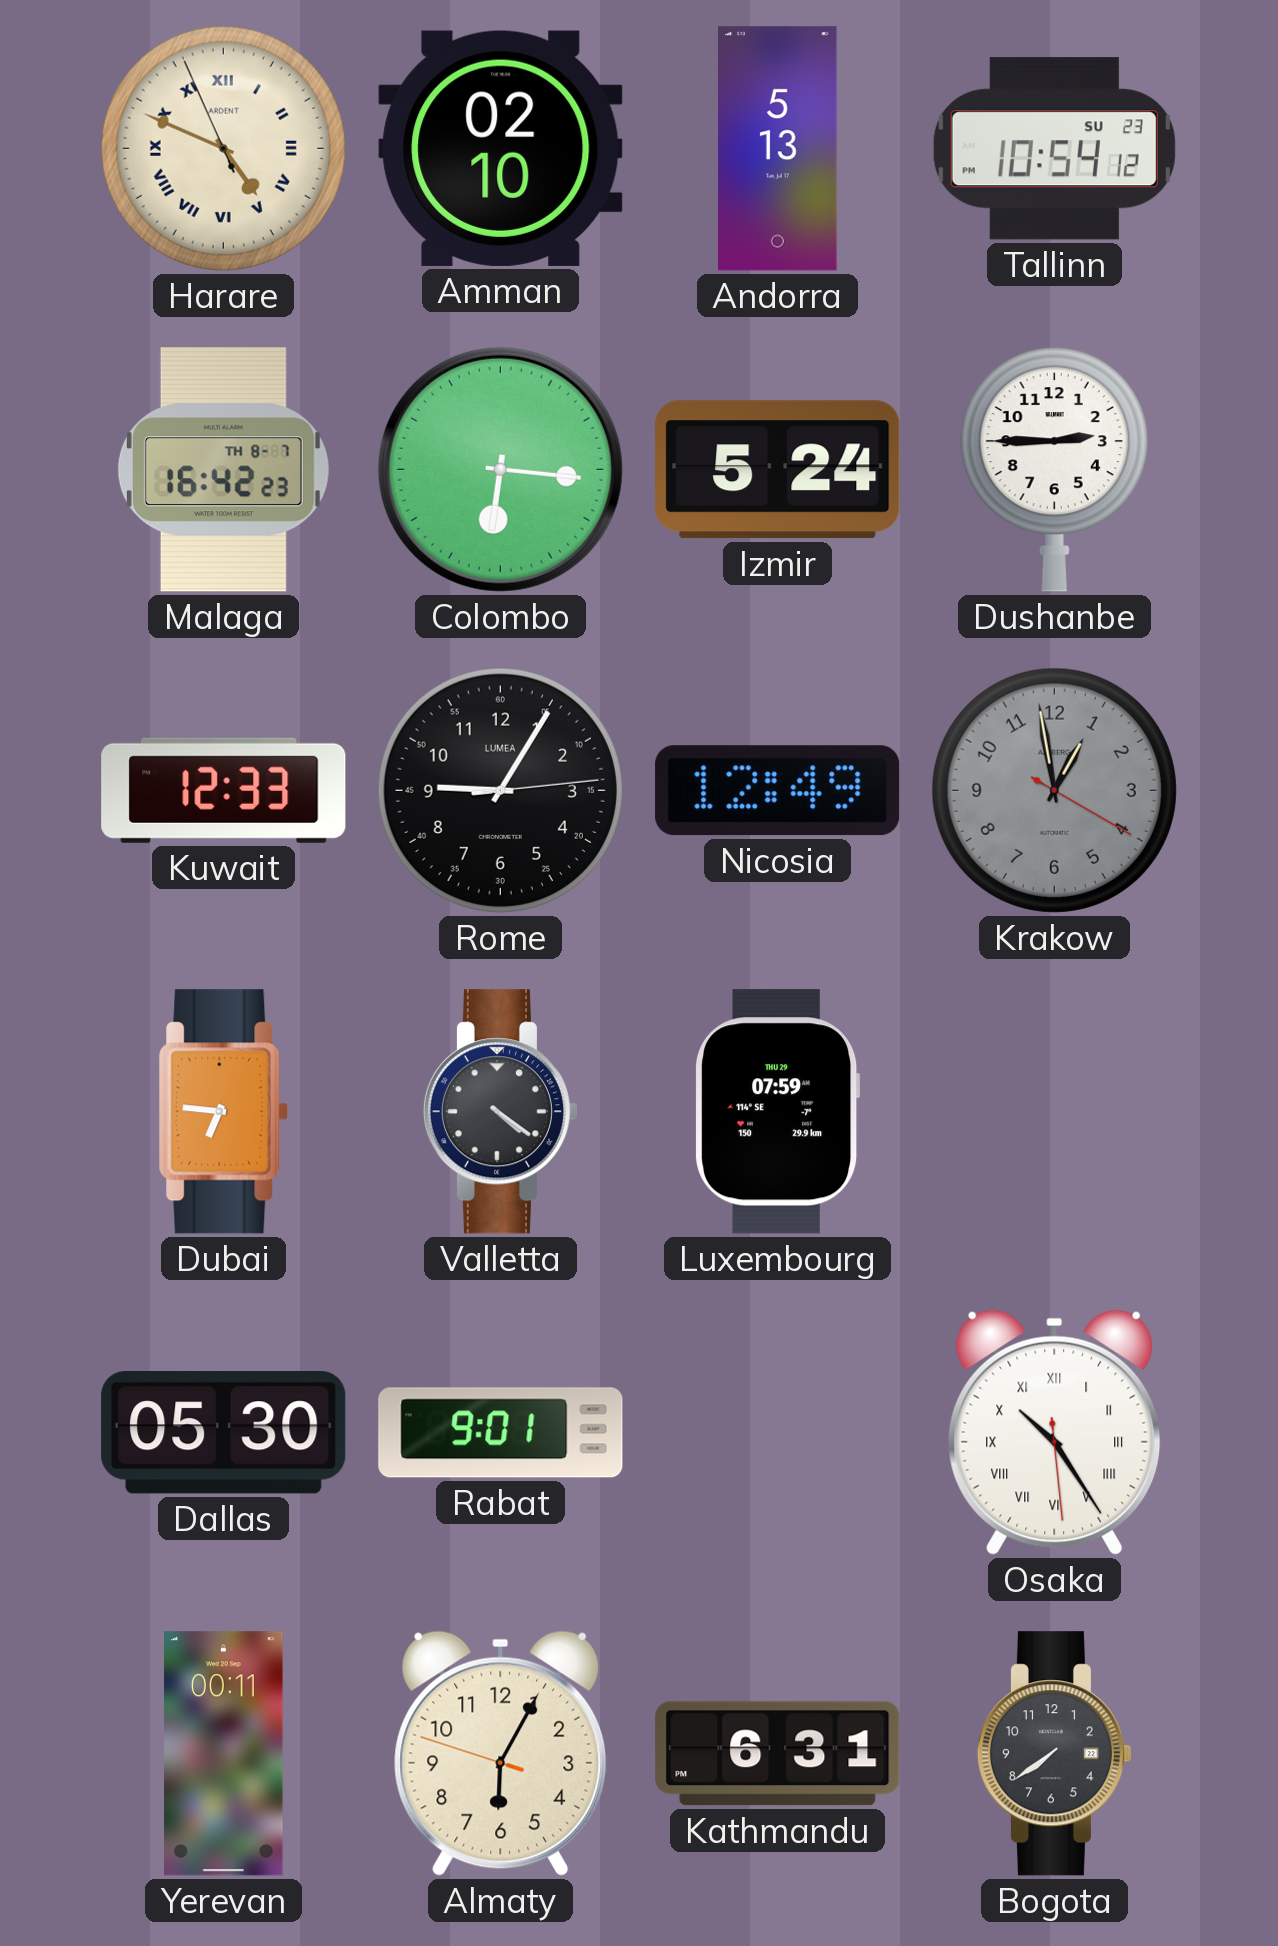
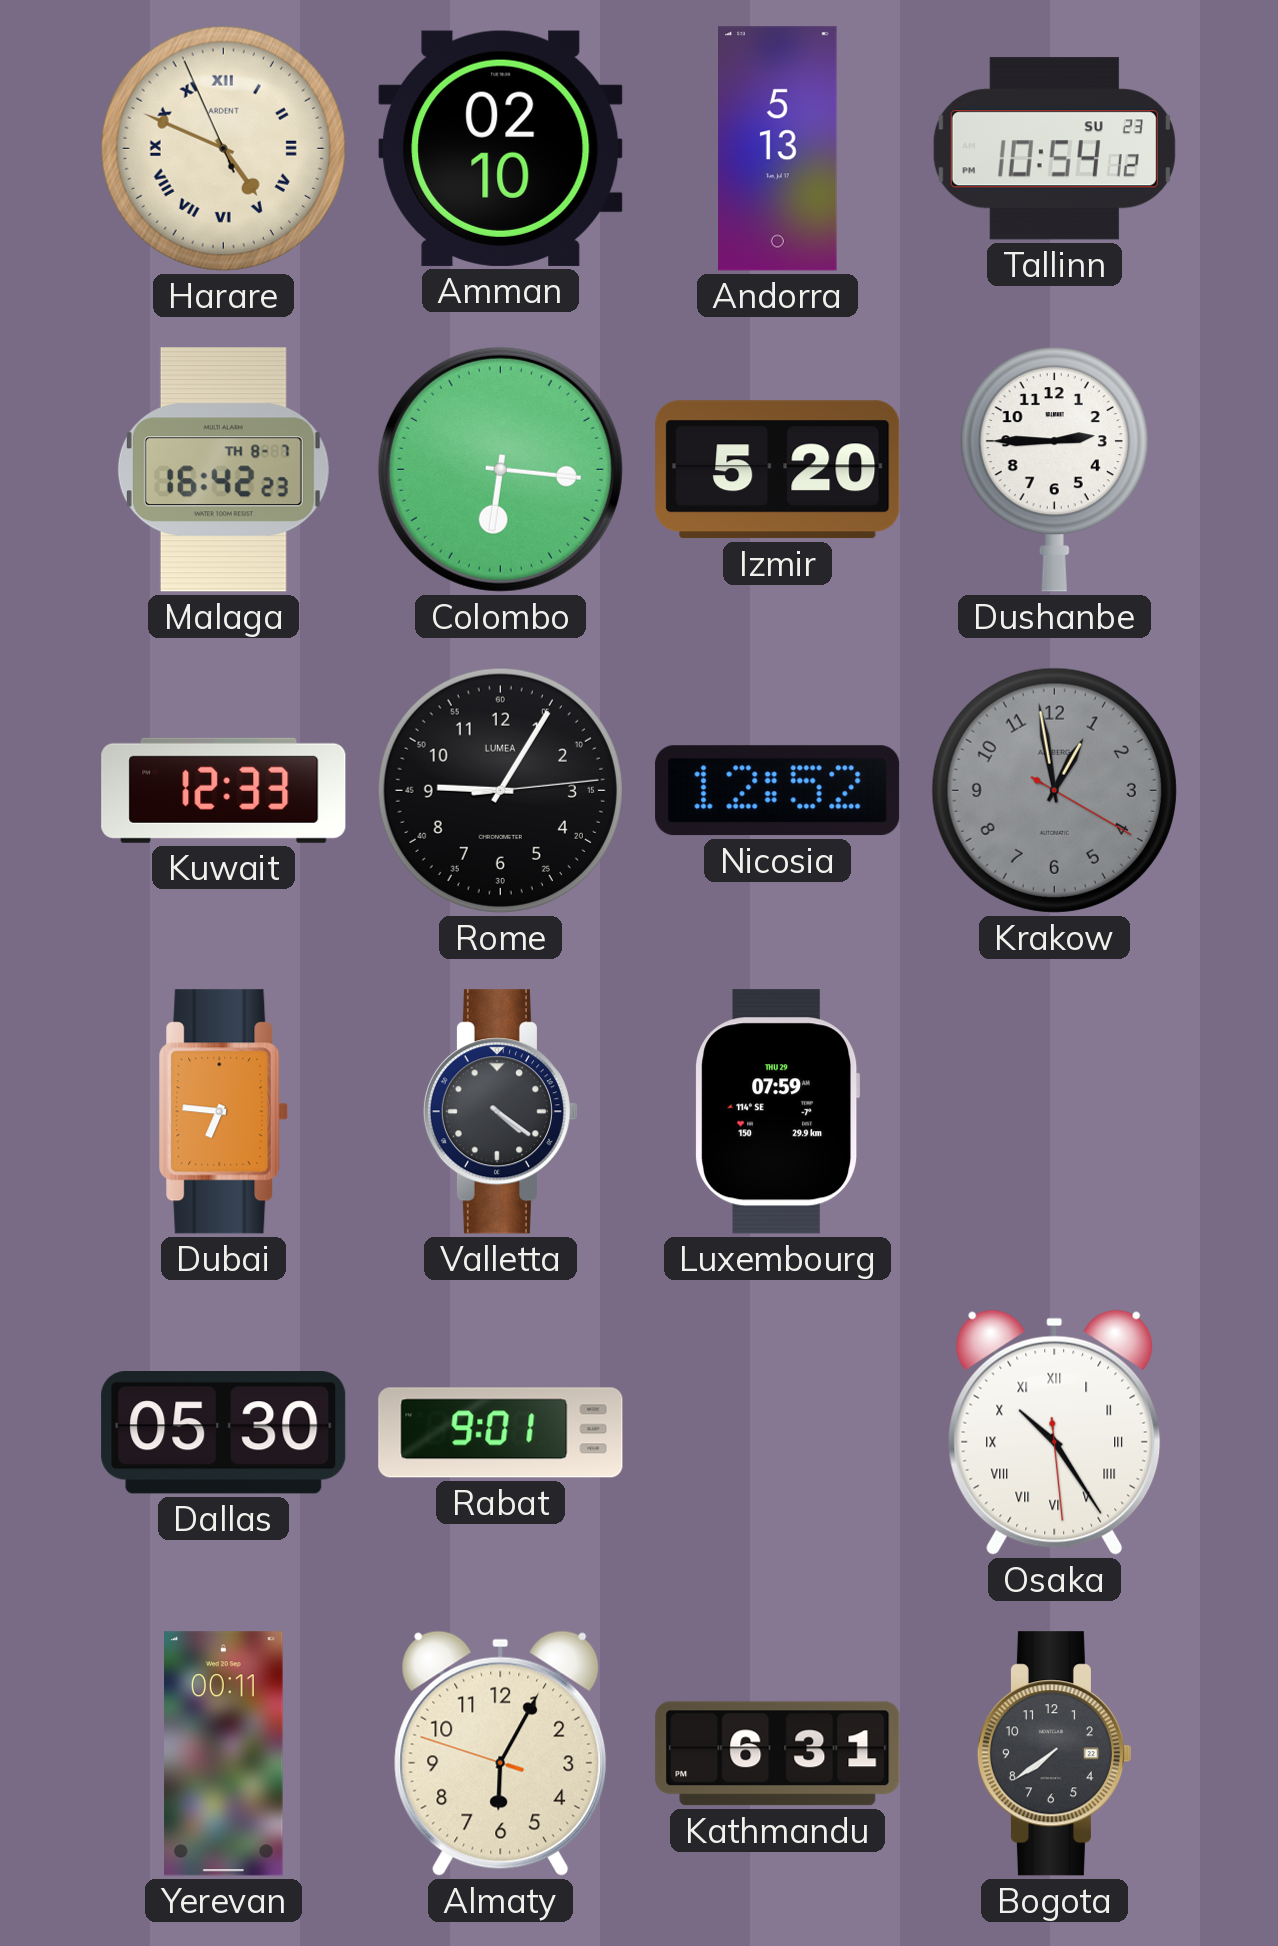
Izmir: 5:24 -> 5:20
Nicosia: 12:49 -> 12:52
